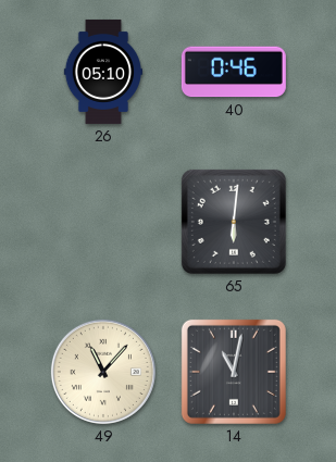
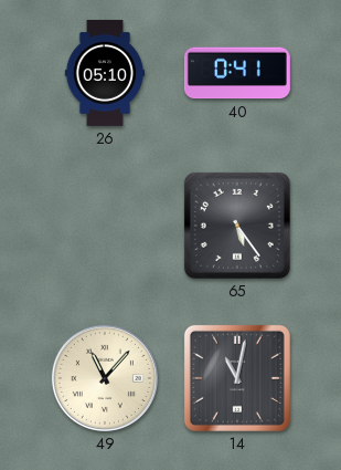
40: 0:46 -> 0:41
65: 6:01 -> 5:24
